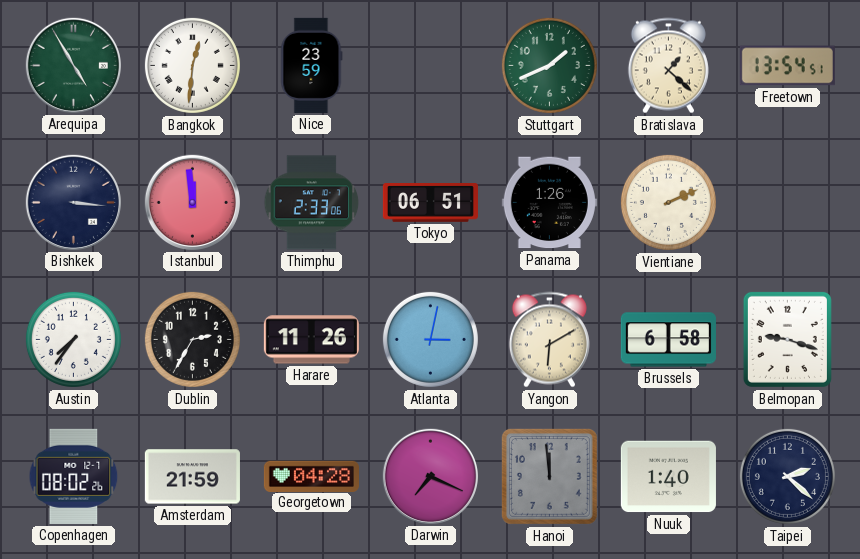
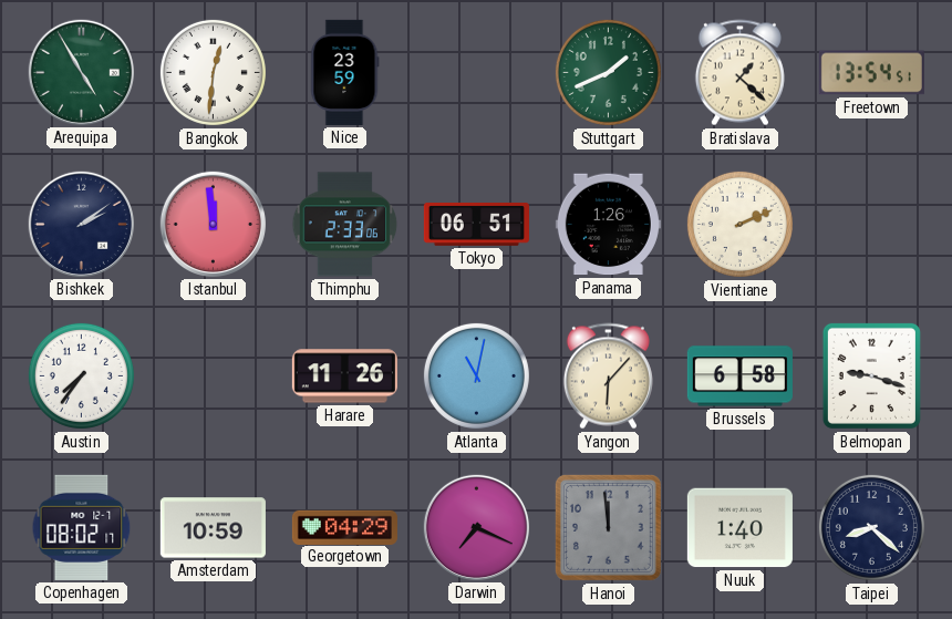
Bishkek: 3:16 -> 2:09
Dublin: 2:35 -> none
Atlanta: 3:02 -> 11:02
Yangon: 6:10 -> 6:07
Copenhagen: 08:02:26 -> 08:02:17
Amsterdam: 21:59 -> 10:59
Georgetown: 04:28 -> 04:29
Taipei: 2:22 -> 8:22
